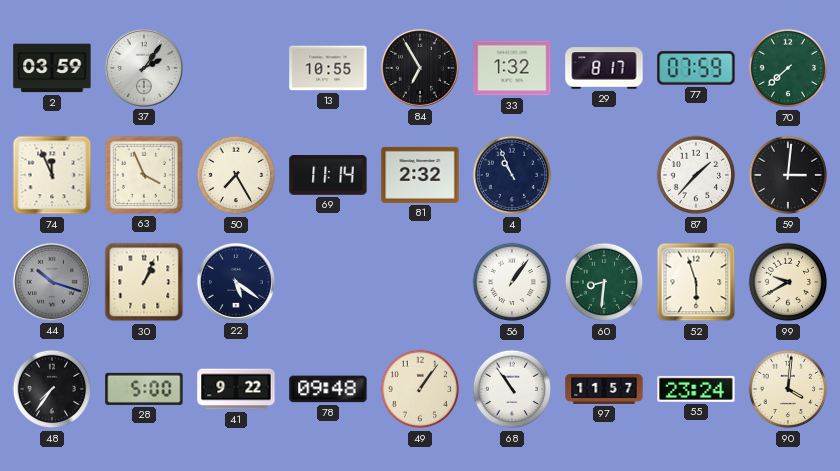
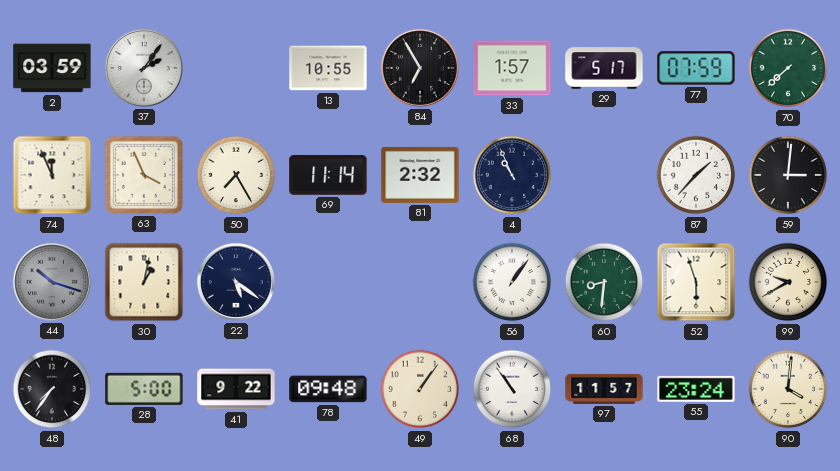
33: 1:32 -> 1:57
29: 8:17 -> 5:17
30: 1:04 -> 1:02
